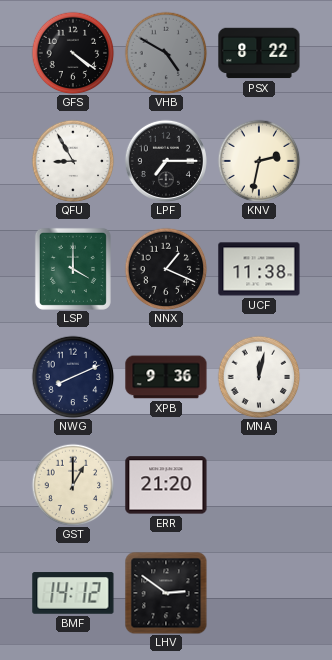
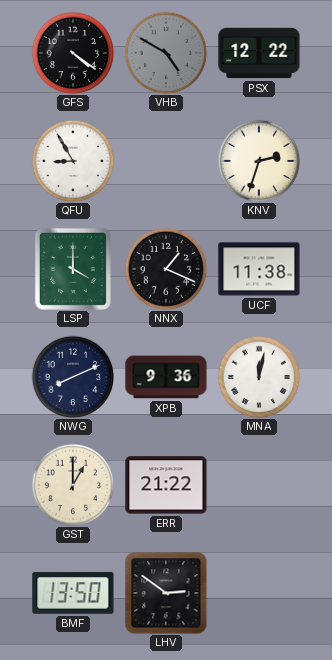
PSX: 8:22 -> 12:22
LPF: 7:15 -> none
KNV: 2:32 -> 2:33
ERR: 21:20 -> 21:22
BMF: 14:12 -> 13:50
